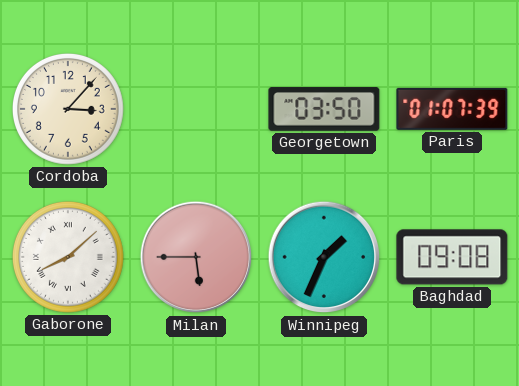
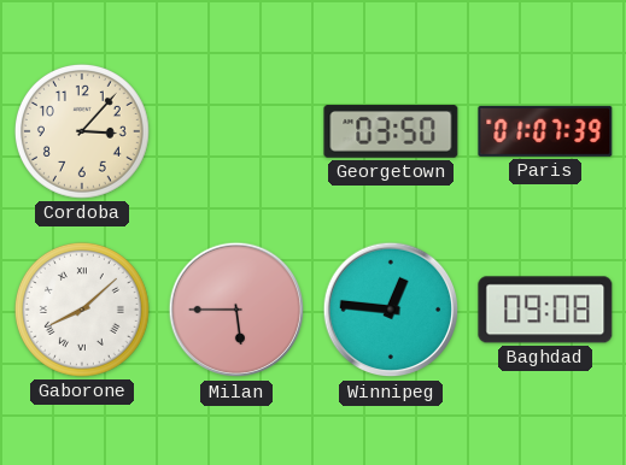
Winnipeg: 1:34 -> 12:46
